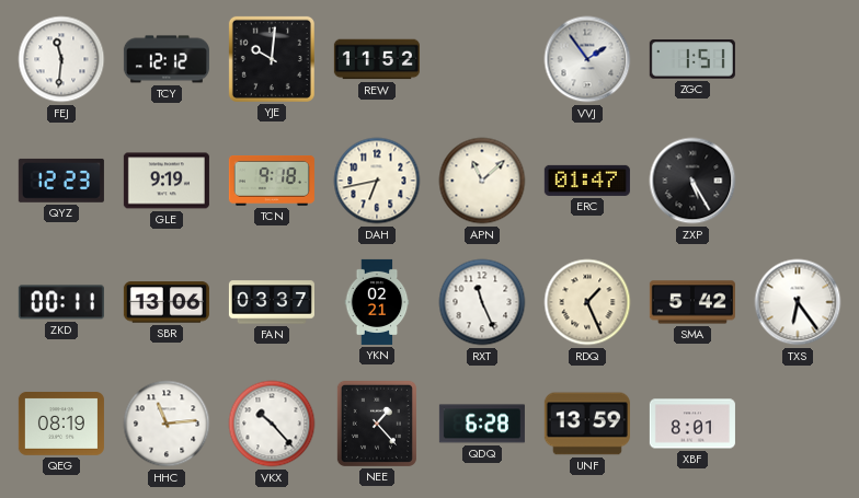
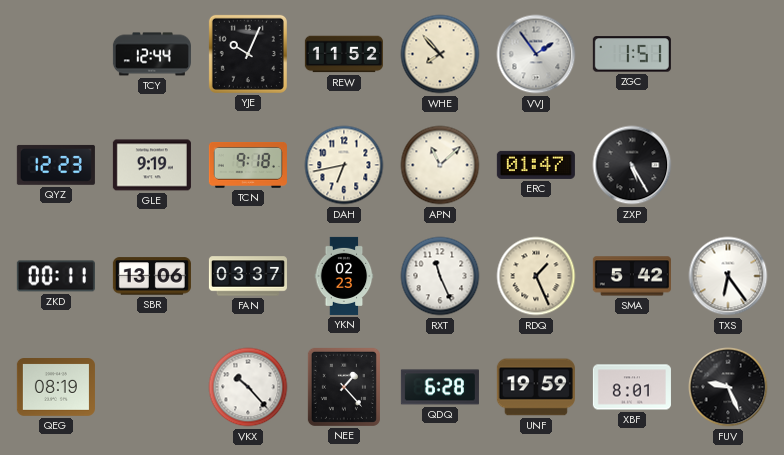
FEJ: 11:31 -> none
TCY: 12:12 -> 12:44
YJE: 10:01 -> 10:04
WHE: none -> 7:53
YKN: 02:21 -> 02:23
HHC: 11:14 -> none
UNF: 13:59 -> 19:59
FUV: none -> 9:26
